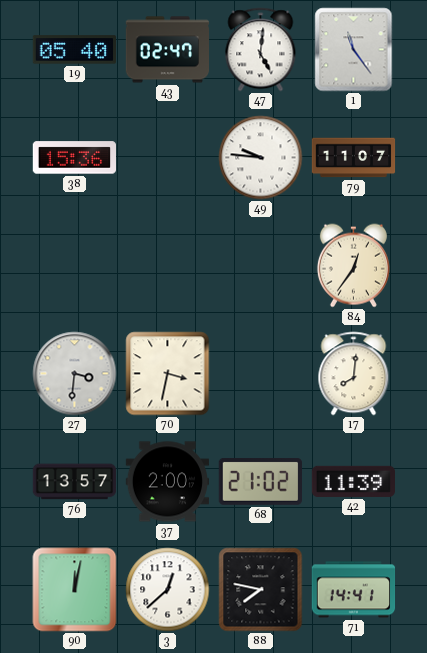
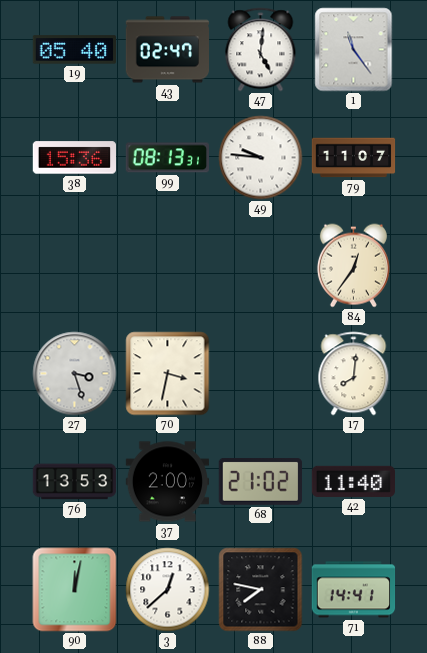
99: none -> 08:13
27: 3:31 -> 3:27
76: 13:57 -> 13:53
42: 11:39 -> 11:40
